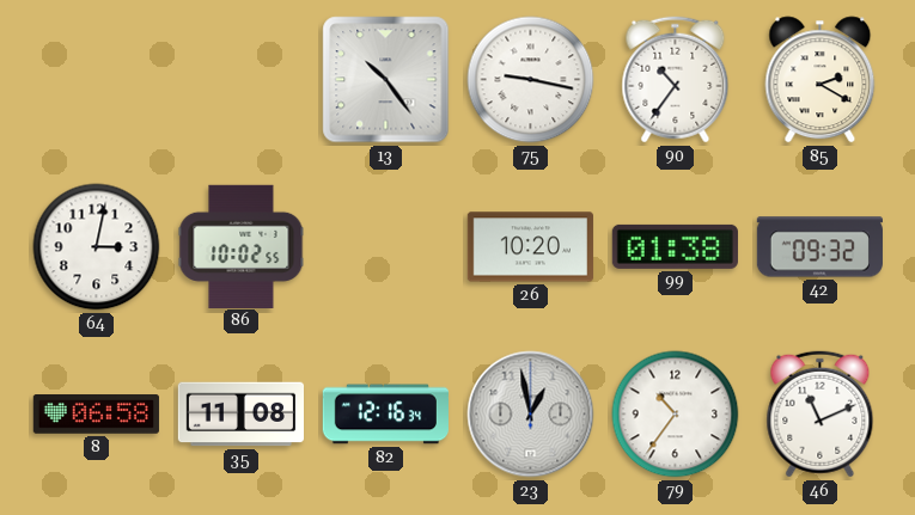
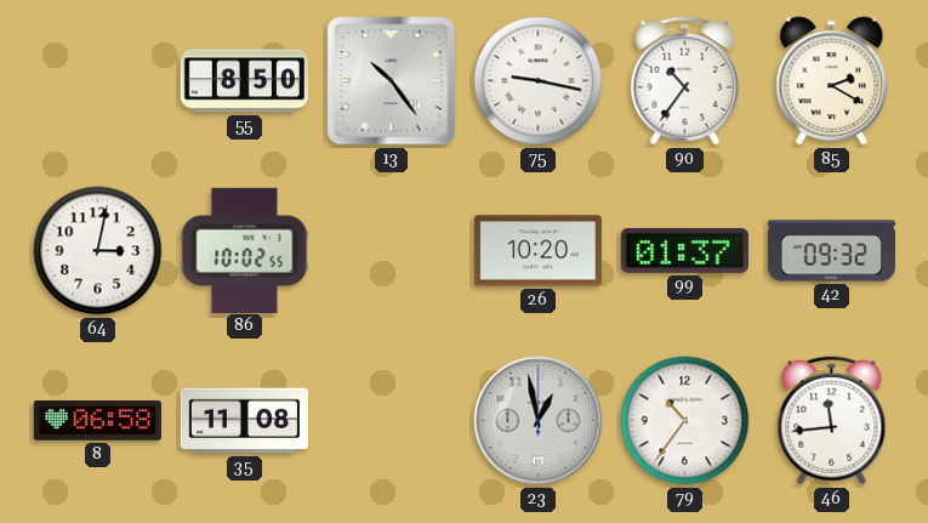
55: none -> 8:50
99: 01:38 -> 01:37
82: 12:16 -> none
46: 11:11 -> 11:44
